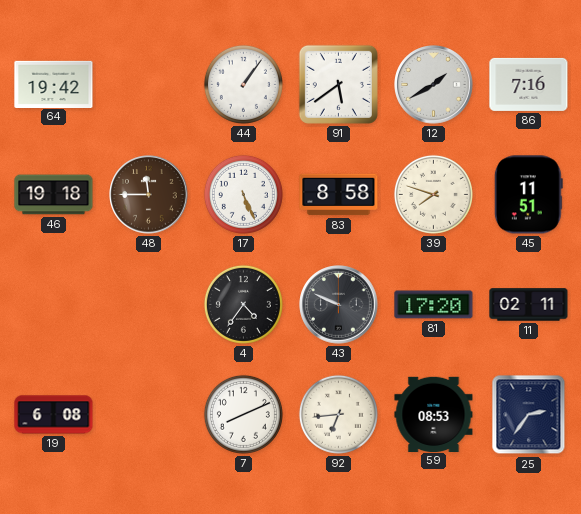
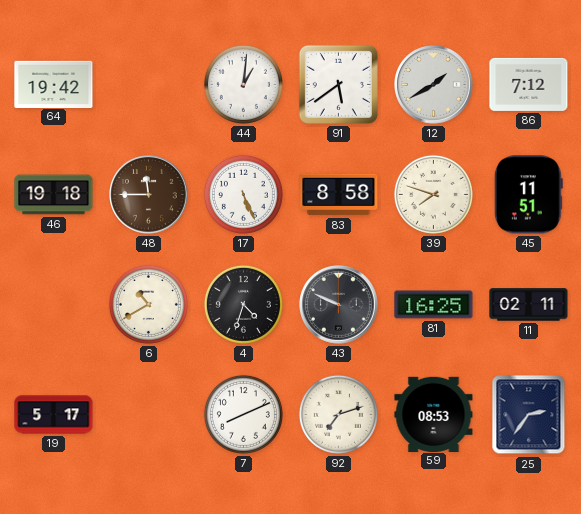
44: 1:06 -> 1:01
86: 7:16 -> 7:12
6: none -> 10:40
4: 4:36 -> 4:33
81: 17:20 -> 16:25
19: 6:08 -> 5:17
92: 6:44 -> 7:12
